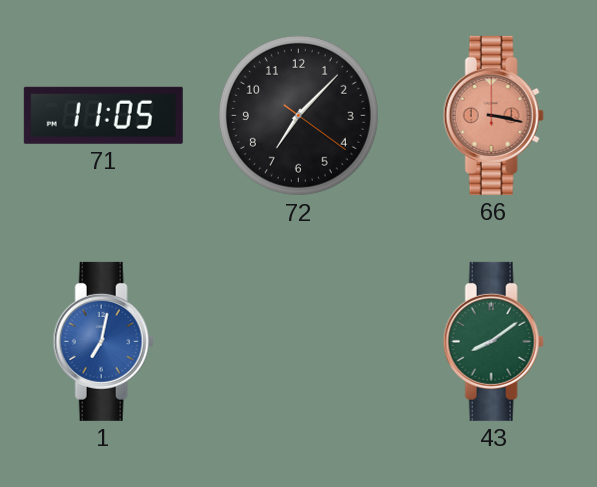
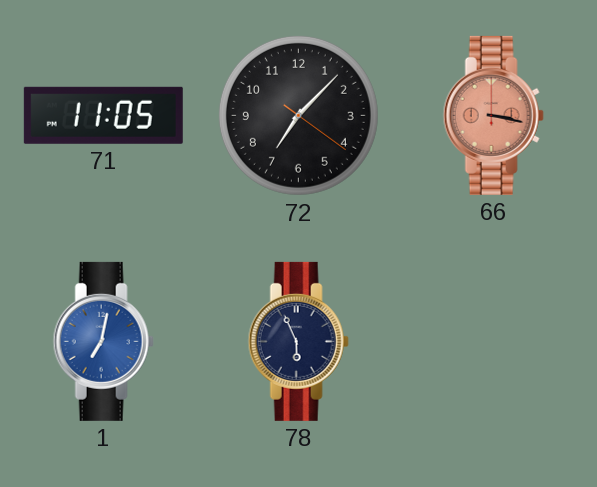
78: none -> 5:56
43: 8:09 -> none
